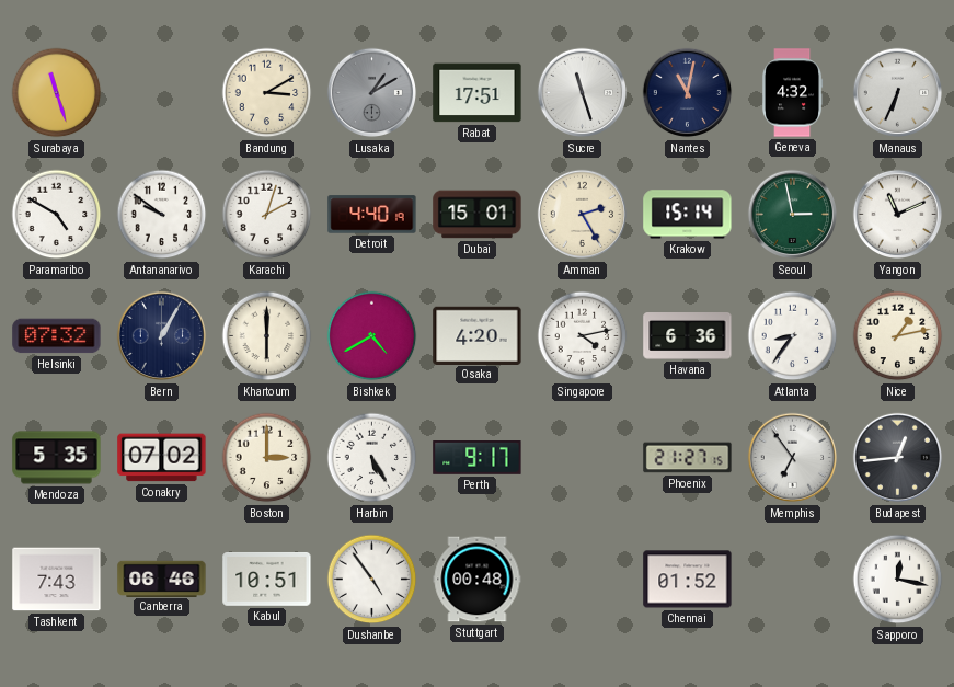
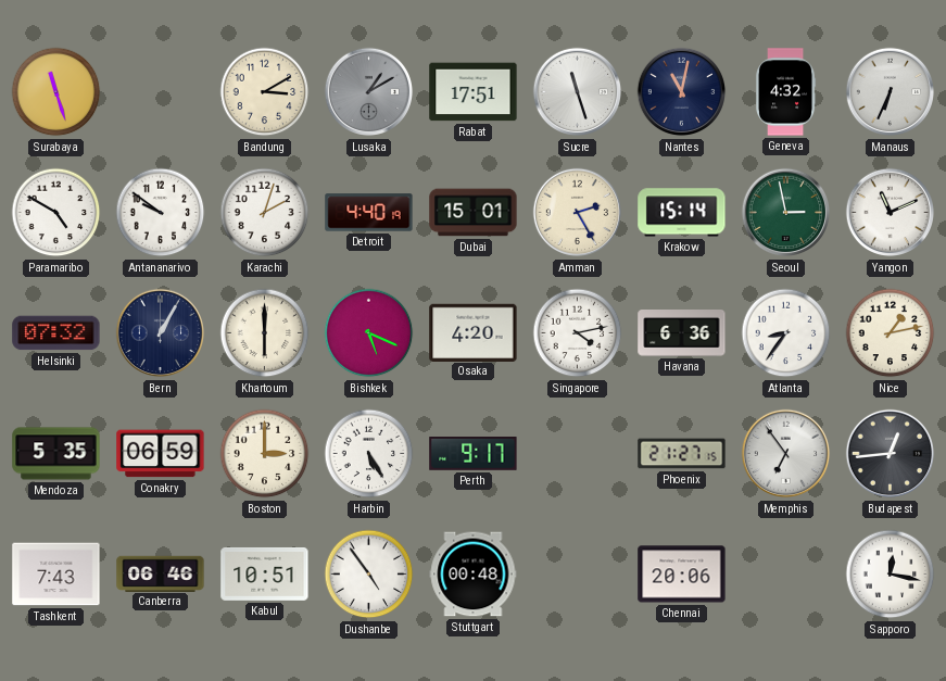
Bishkek: 4:40 -> 5:19
Conakry: 07:02 -> 06:59
Chennai: 01:52 -> 20:06
